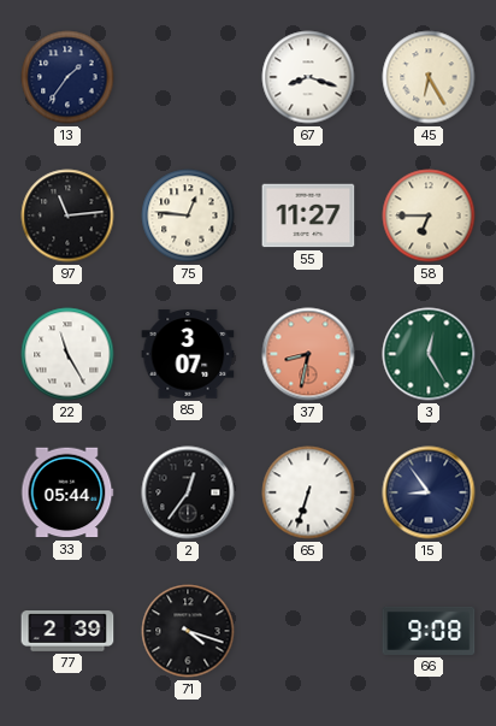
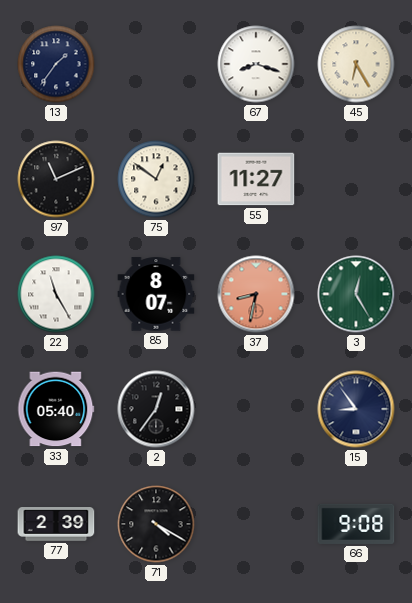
97: 11:14 -> 11:11
75: 12:46 -> 12:51
58: 6:45 -> none
85: 3:07 -> 8:07
33: 05:44 -> 05:40
65: 6:33 -> none
71: 4:18 -> 4:20
